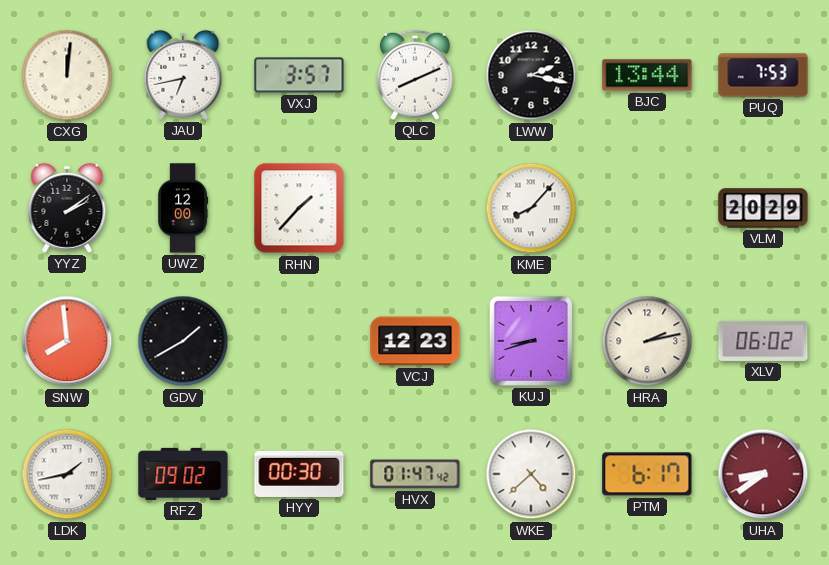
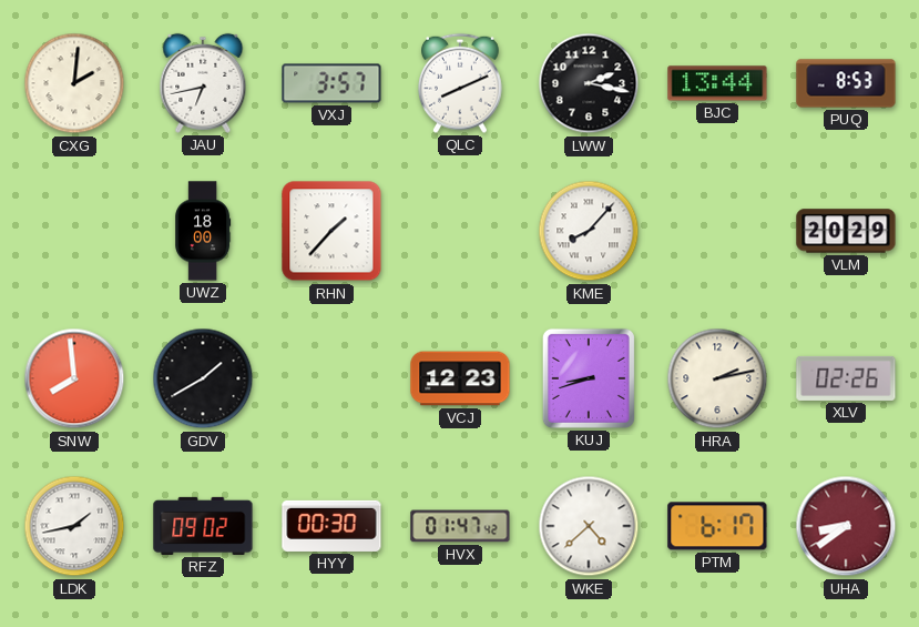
CXG: 12:01 -> 2:01
PUQ: 7:53 -> 8:53
YYZ: 2:09 -> none
UWZ: 12:00 -> 18:00
XLV: 06:02 -> 02:26
